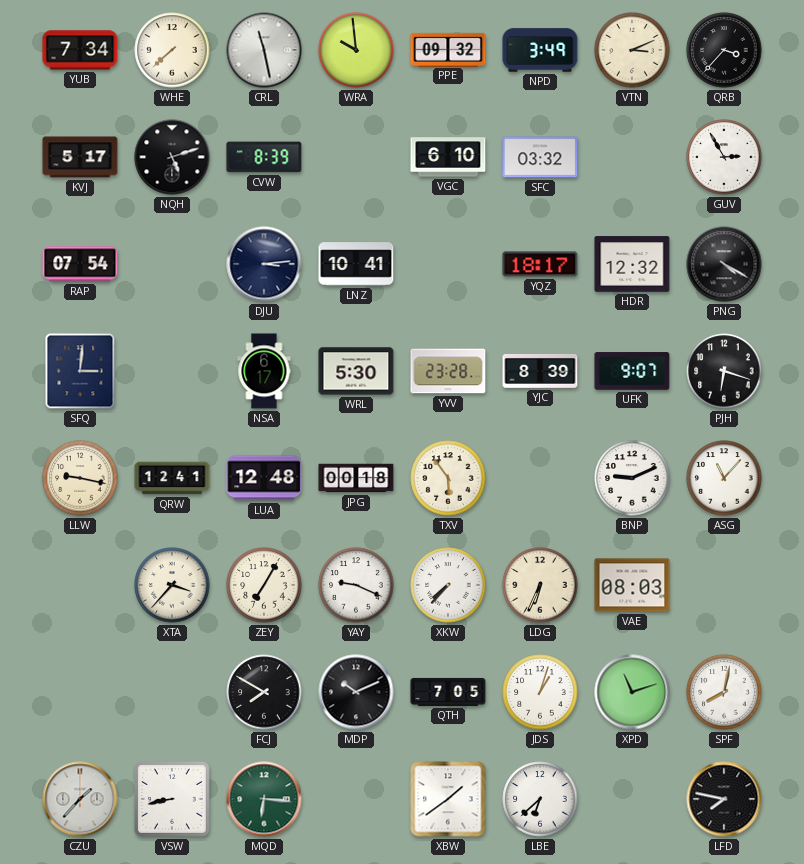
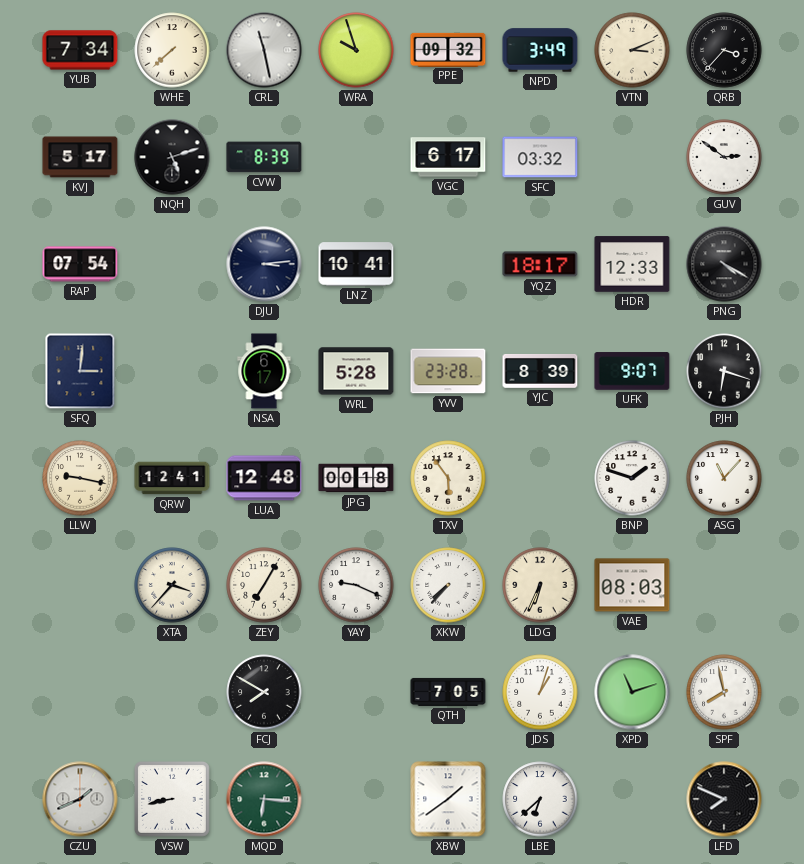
WRA: 9:59 -> 9:57
VGC: 6:10 -> 6:17
GUV: 2:55 -> 2:51
HDR: 12:32 -> 12:33
WRL: 5:30 -> 5:28
BNP: 9:11 -> 1:48
MDP: 10:11 -> none
SPF: 8:02 -> 7:58
CZU: 1:37 -> 1:41
LFD: 7:47 -> 7:49
